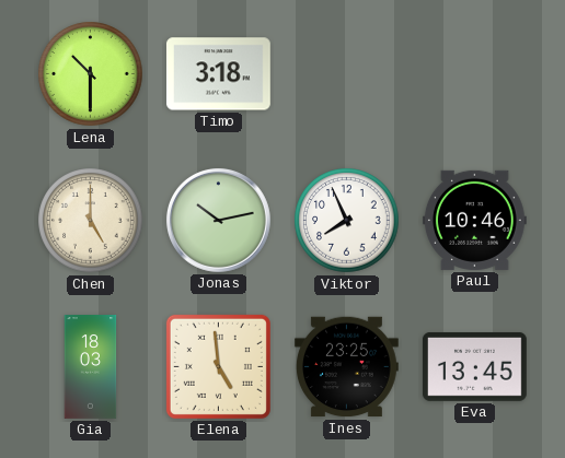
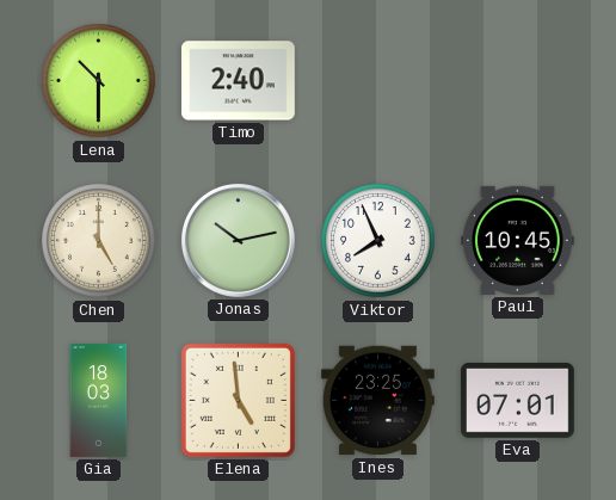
Timo: 3:18 -> 2:40
Paul: 10:46 -> 10:45
Eva: 13:45 -> 07:01
